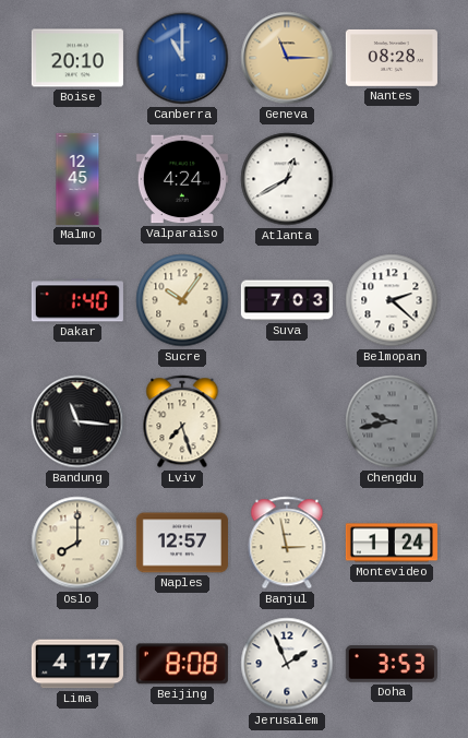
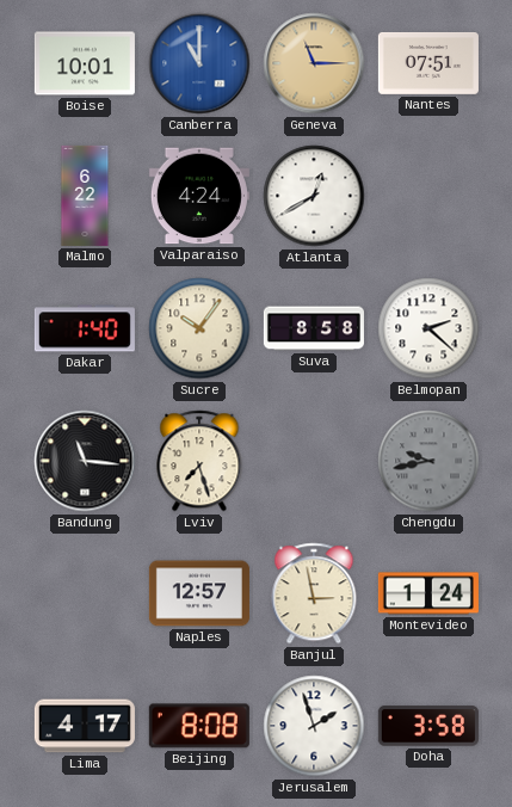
Boise: 20:10 -> 10:01
Nantes: 08:28 -> 07:51
Malmo: 12:45 -> 6:22
Suva: 7:03 -> 8:58
Oslo: 8:00 -> none
Jerusalem: 1:56 -> 1:57
Doha: 3:53 -> 3:58
